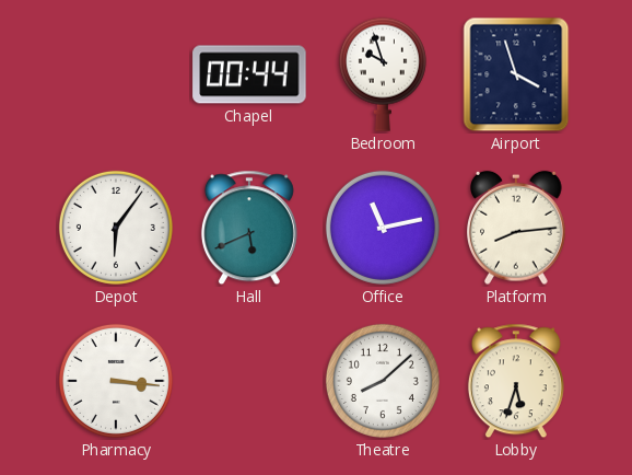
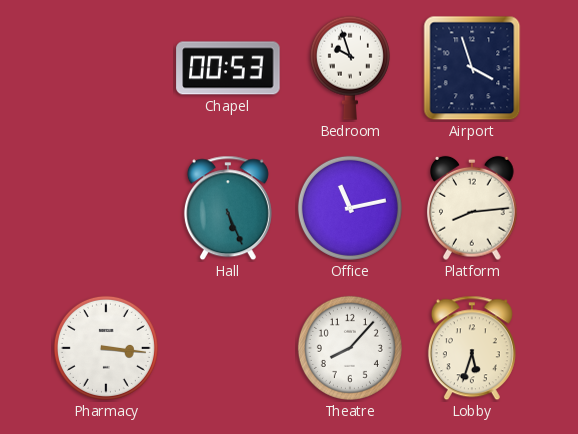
Chapel: 00:44 -> 00:53
Depot: 6:06 -> none
Hall: 5:41 -> 5:26
Theatre: 8:08 -> 8:07
